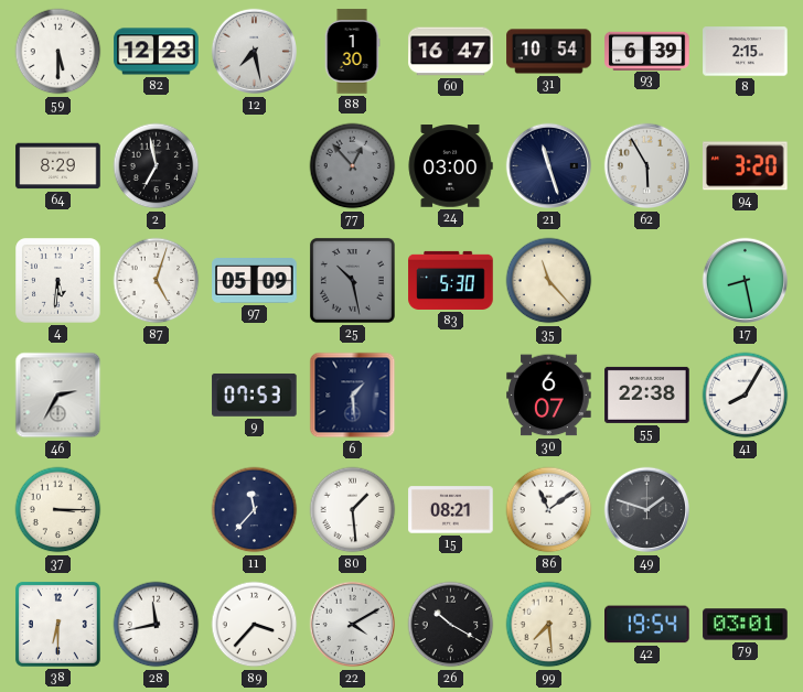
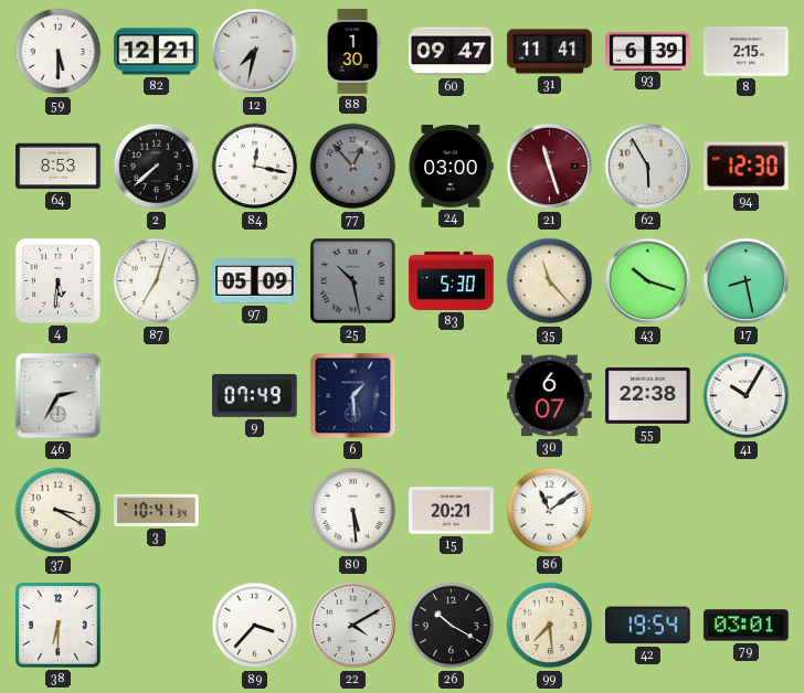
82: 12:23 -> 12:21
12: 7:28 -> 7:32
60: 16:47 -> 09:47
31: 10:54 -> 11:41
64: 8:29 -> 8:53
2: 6:58 -> 7:38
84: none -> 12:17
21 dial: navy -> burgundy
94: 3:20 -> 12:30
87: 5:03 -> 7:03
43: none -> 10:18
9: 07:53 -> 07:49
41: 8:05 -> 10:05
37: 3:15 -> 3:20
3: none -> 10:41
11: 11:37 -> none
80: 1:29 -> 5:29
15: 08:21 -> 20:21
49: 1:48 -> none
28: 11:43 -> none
